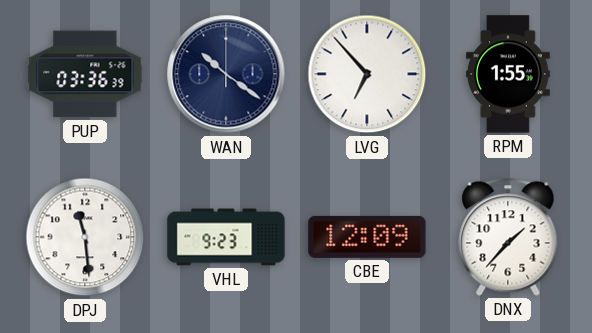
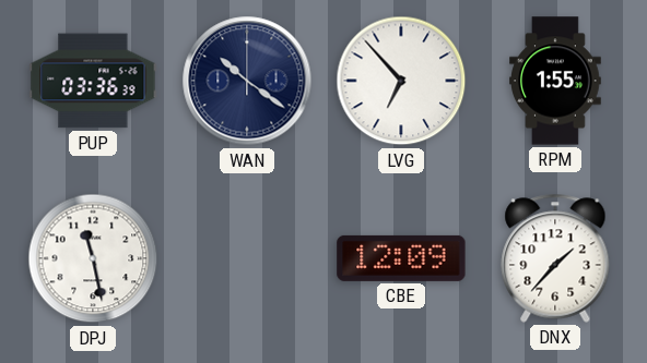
DPJ: 11:29 -> 11:28
VHL: 9:23 -> none
